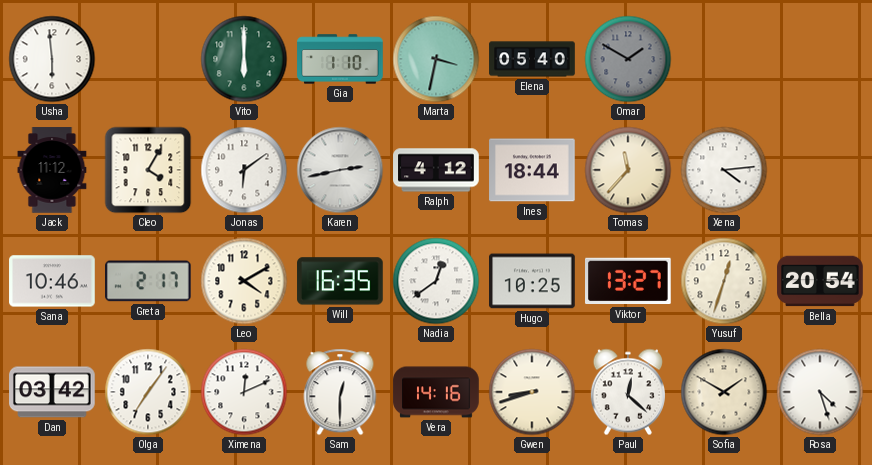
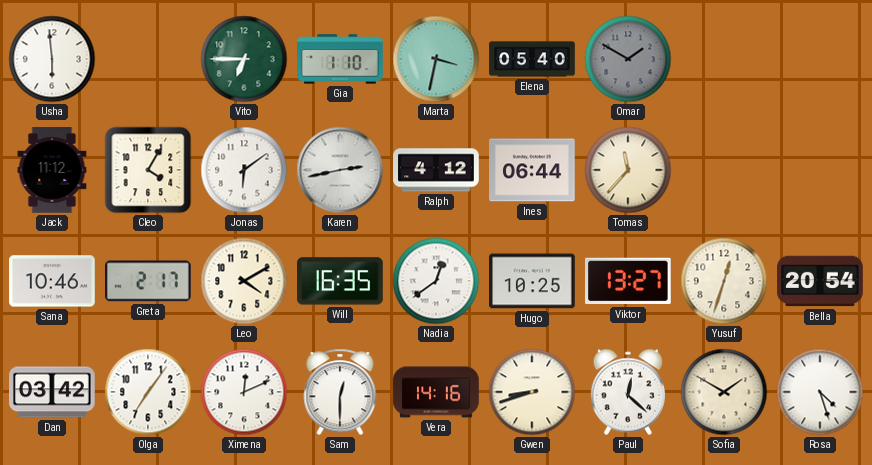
Vito: 6:00 -> 6:45
Ines: 18:44 -> 06:44
Xena: 4:14 -> none
